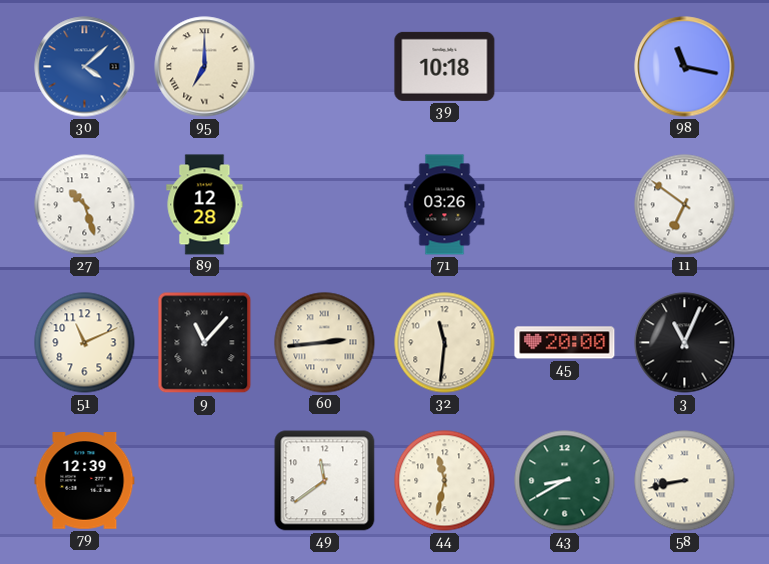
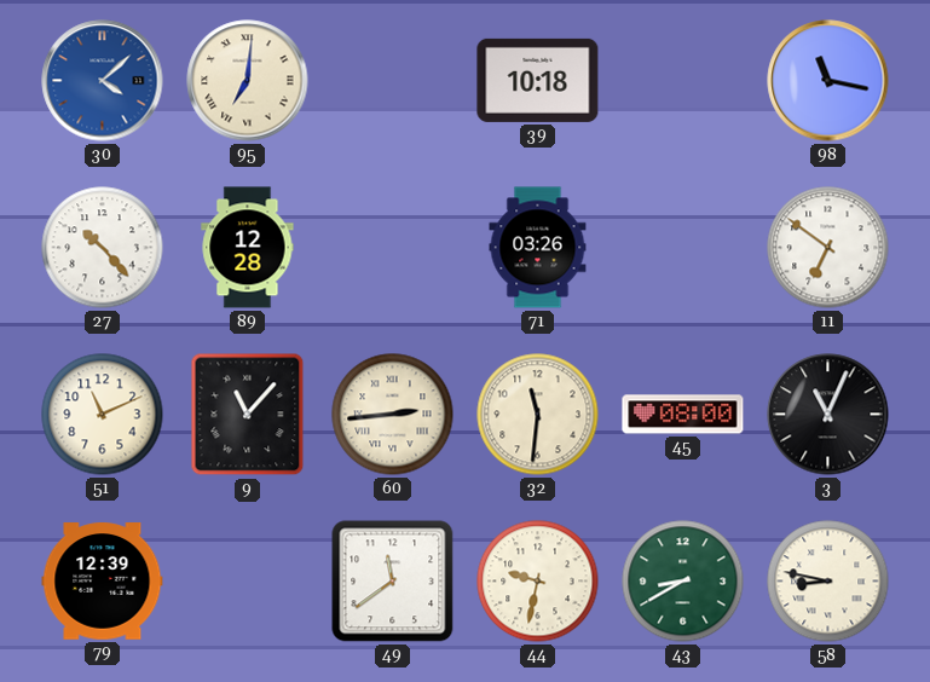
95: 7:00 -> 7:01
27: 10:27 -> 10:23
45: 20:00 -> 08:00
44: 11:32 -> 9:32
58: 8:43 -> 8:47
